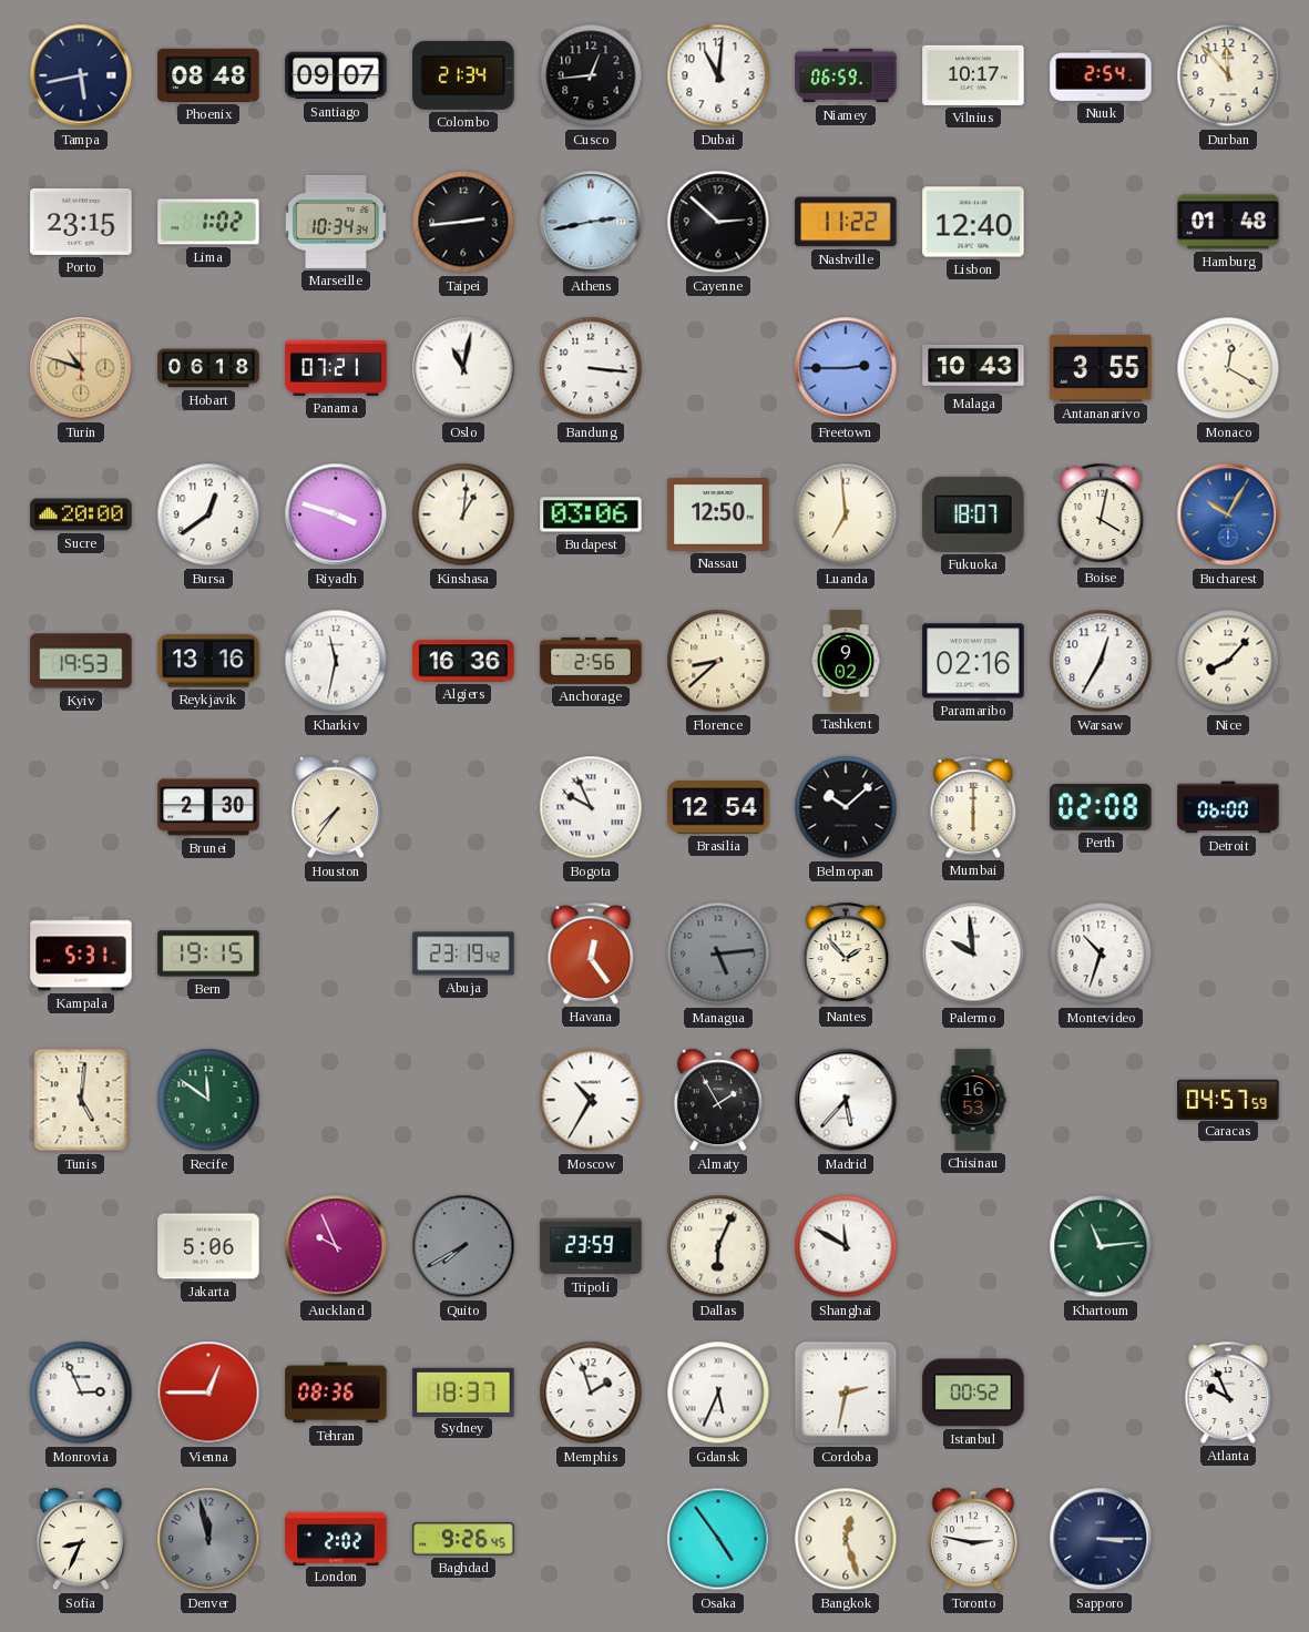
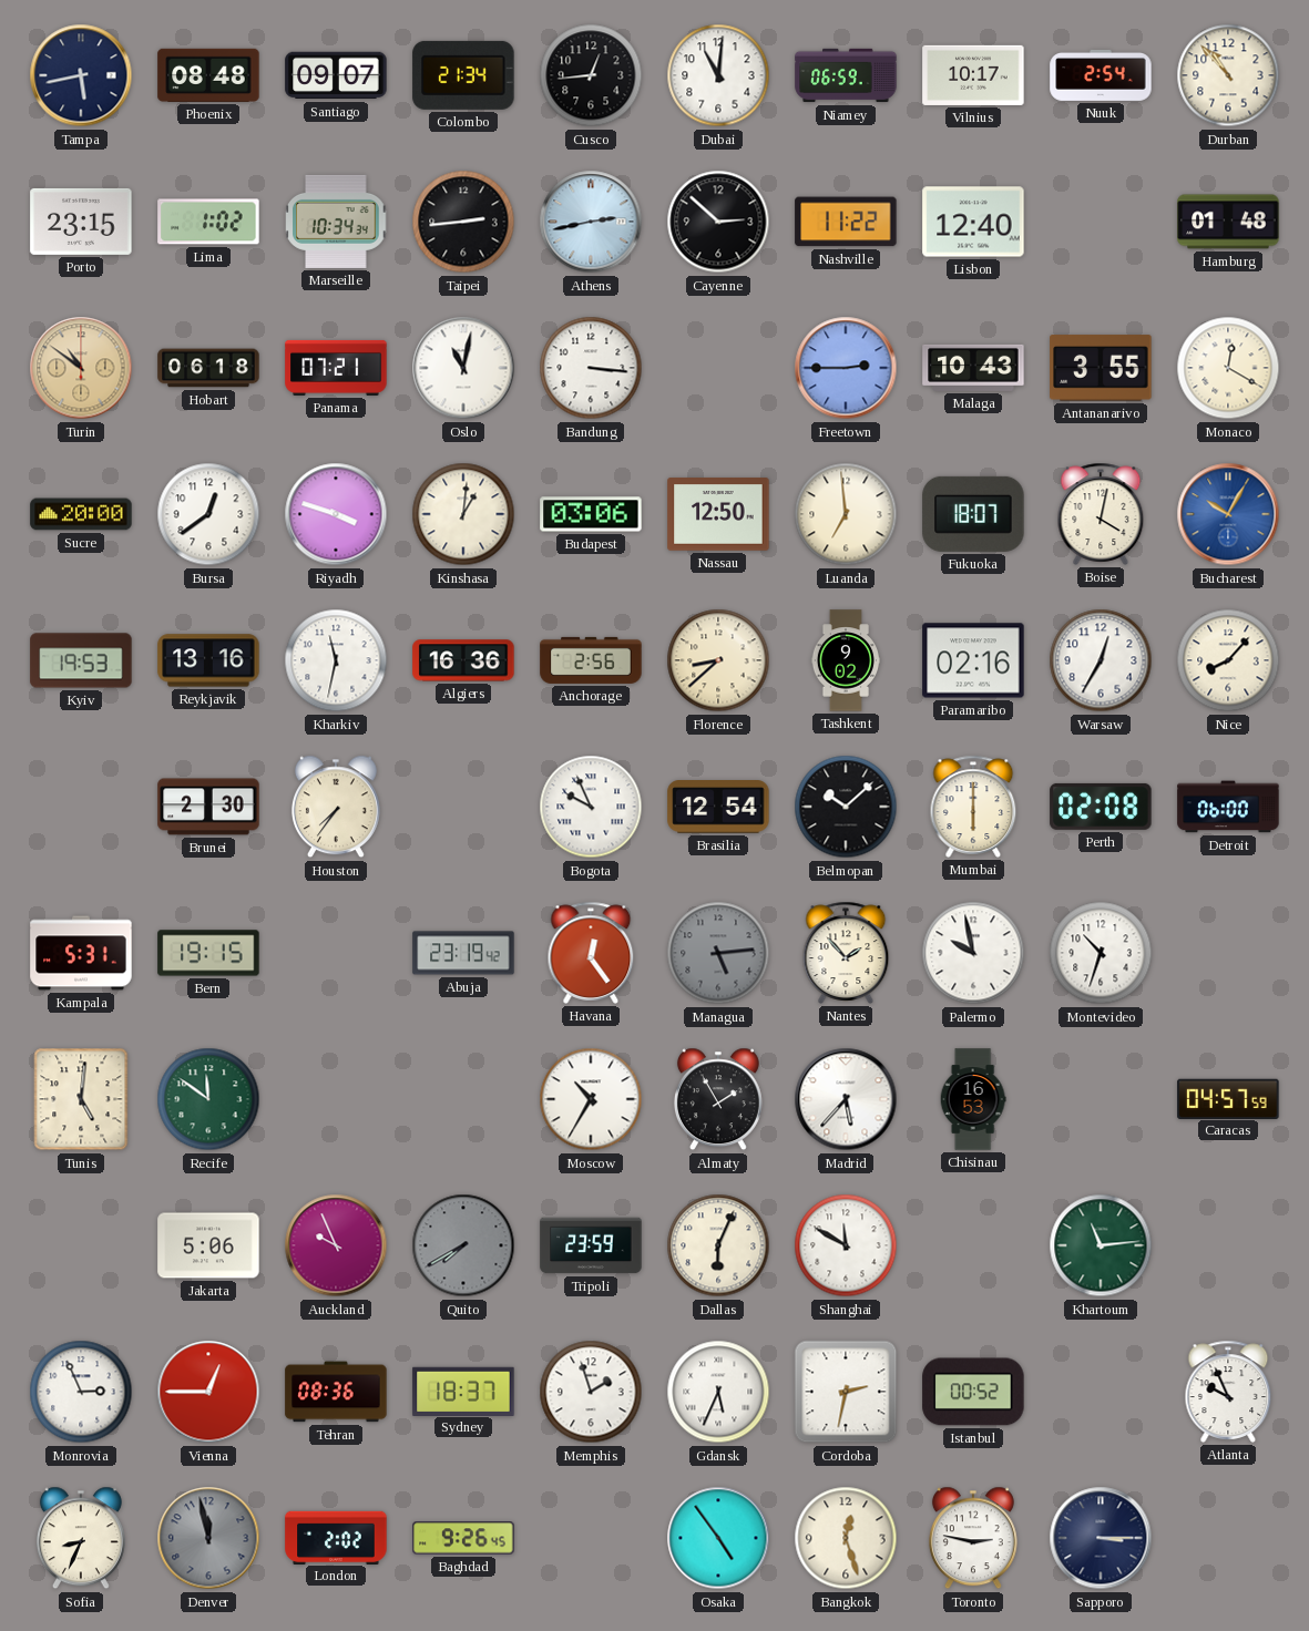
Durban: 11:53 -> 10:53
Turin: 10:48 -> 10:51
Palermo: 9:59 -> 9:58
